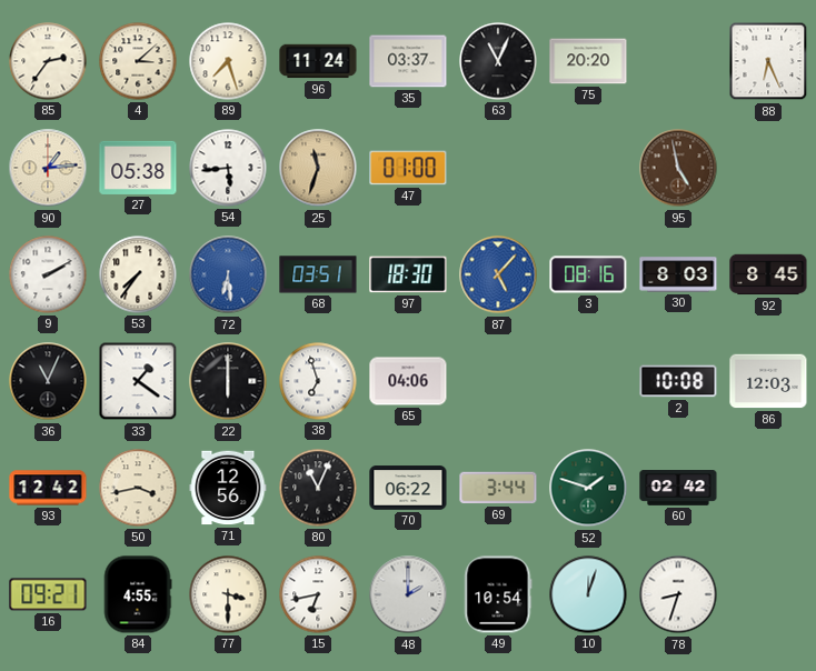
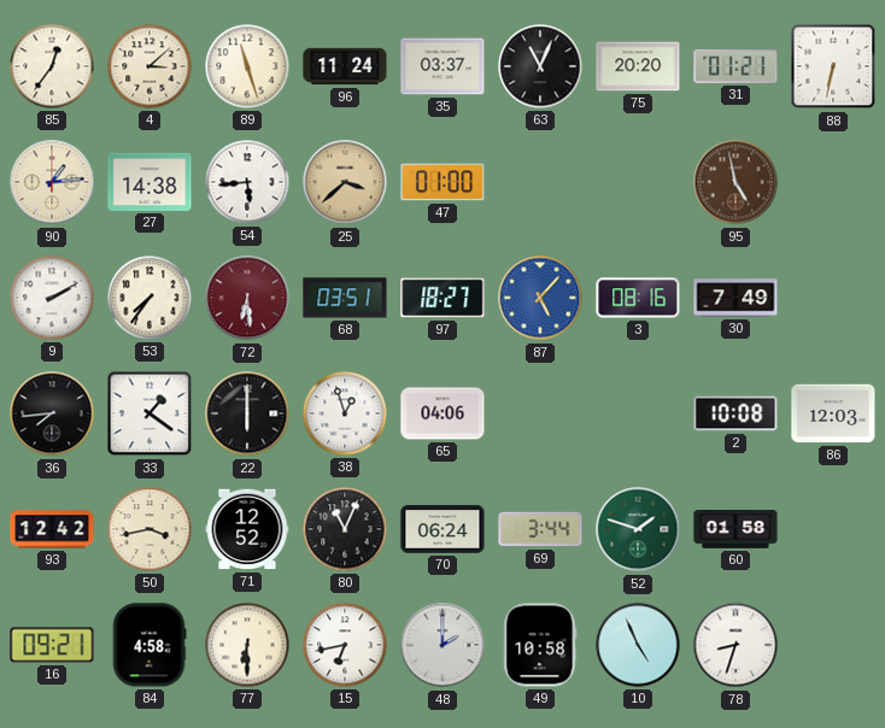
85: 2:36 -> 12:36
89: 7:27 -> 11:27
31: none -> 01:21
88: 6:26 -> 6:32
27: 05:38 -> 14:38
25: 11:33 -> 3:38
72 dial: blue -> burgundy
97: 18:30 -> 18:27
30: 8:03 -> 7:49
92: 8:45 -> none
36: 11:04 -> 7:44
38: 6:57 -> 12:57
71: 12:56 -> 12:52
70: 06:22 -> 06:24
60: 02:42 -> 01:58
84: 4:55 -> 4:58
77: 3:30 -> 6:30
49: 10:54 -> 10:58
10: 12:03 -> 4:56
